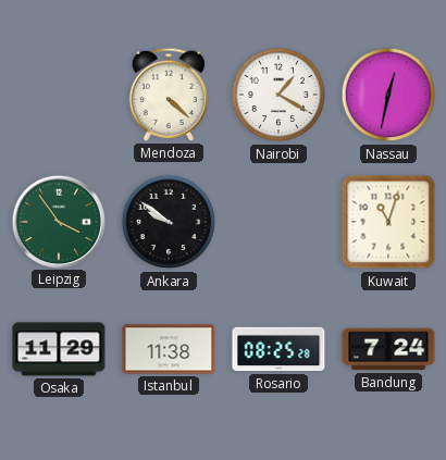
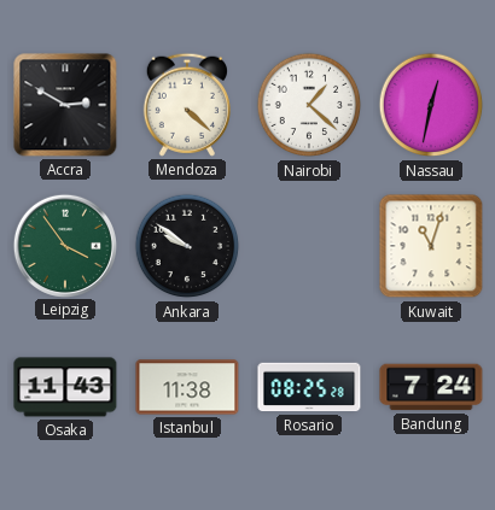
Accra: none -> 2:50
Nairobi: 1:20 -> 1:22
Osaka: 11:29 -> 11:43
